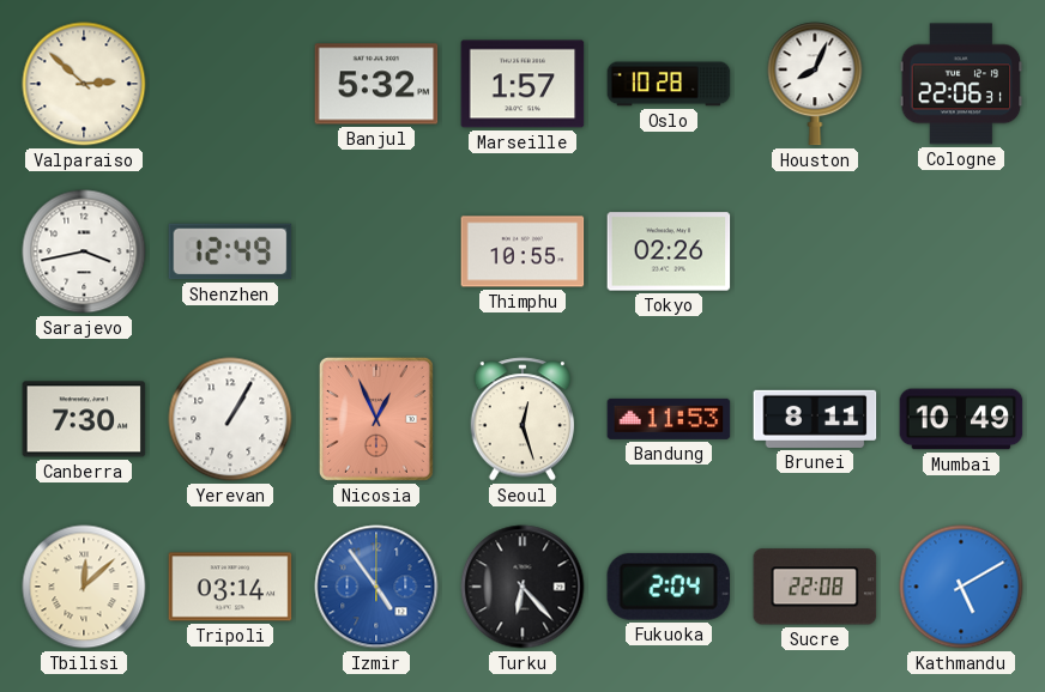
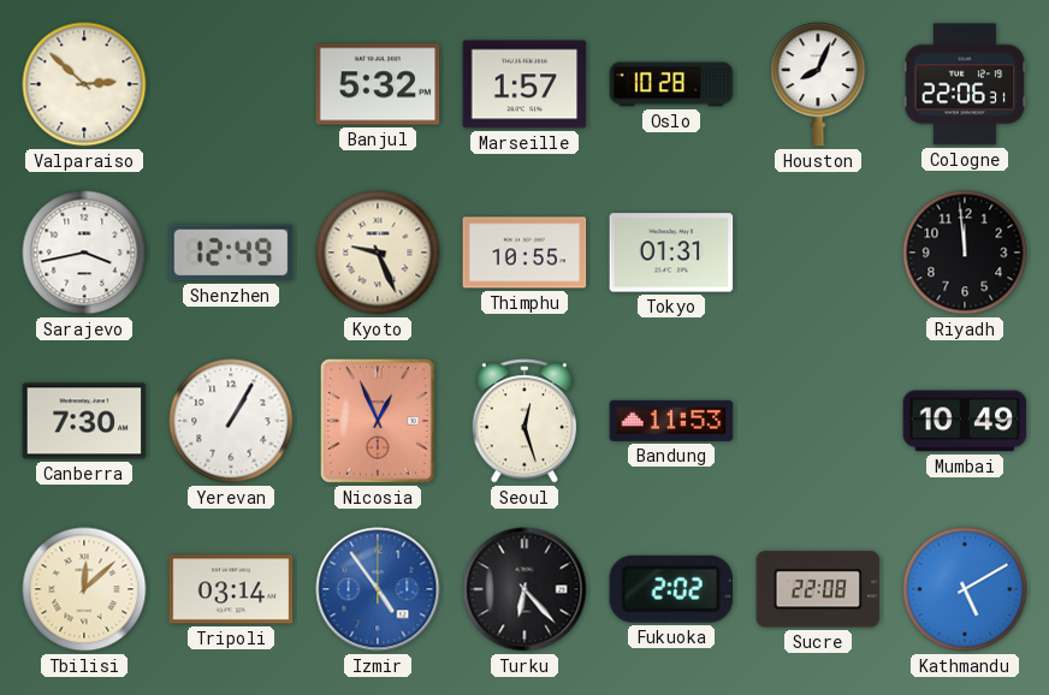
Kyoto: none -> 9:26
Tokyo: 02:26 -> 01:31
Riyadh: none -> 11:59
Brunei: 8:11 -> none
Fukuoka: 2:04 -> 2:02
